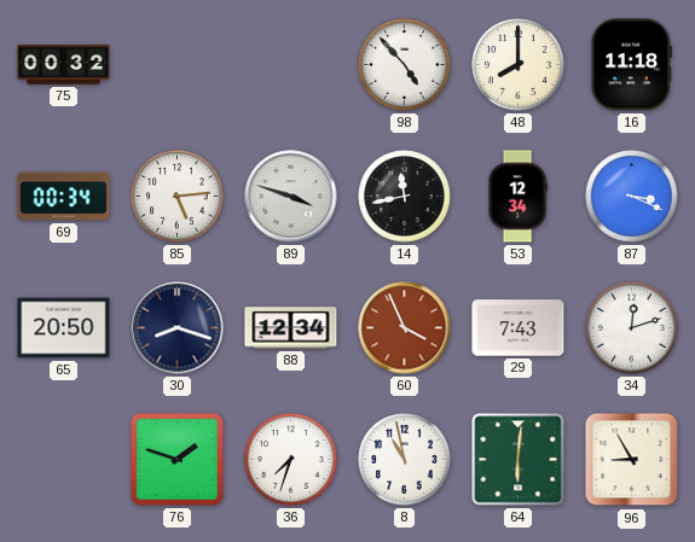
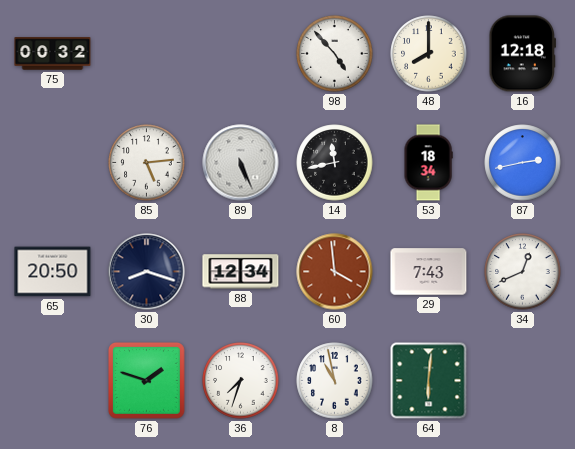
16: 11:18 -> 12:18
69: 00:34 -> none
89: 3:48 -> 5:26
53: 12:34 -> 18:34
87: 3:19 -> 2:43
60: 3:56 -> 3:59
34: 12:12 -> 12:41
96: 8:55 -> none
